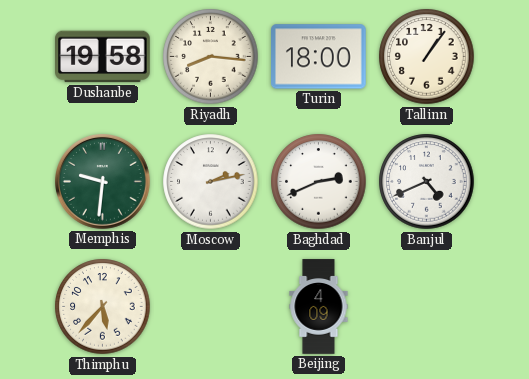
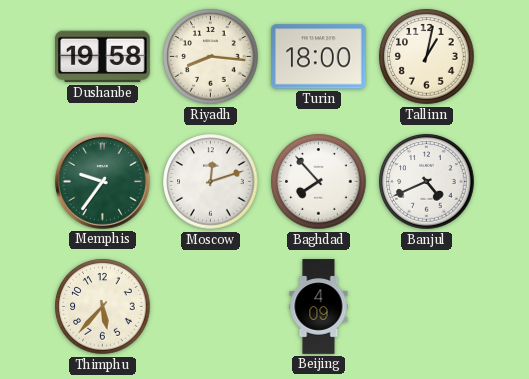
Tallinn: 1:06 -> 1:02
Memphis: 9:31 -> 9:36
Moscow: 2:13 -> 12:12
Baghdad: 2:41 -> 7:53
